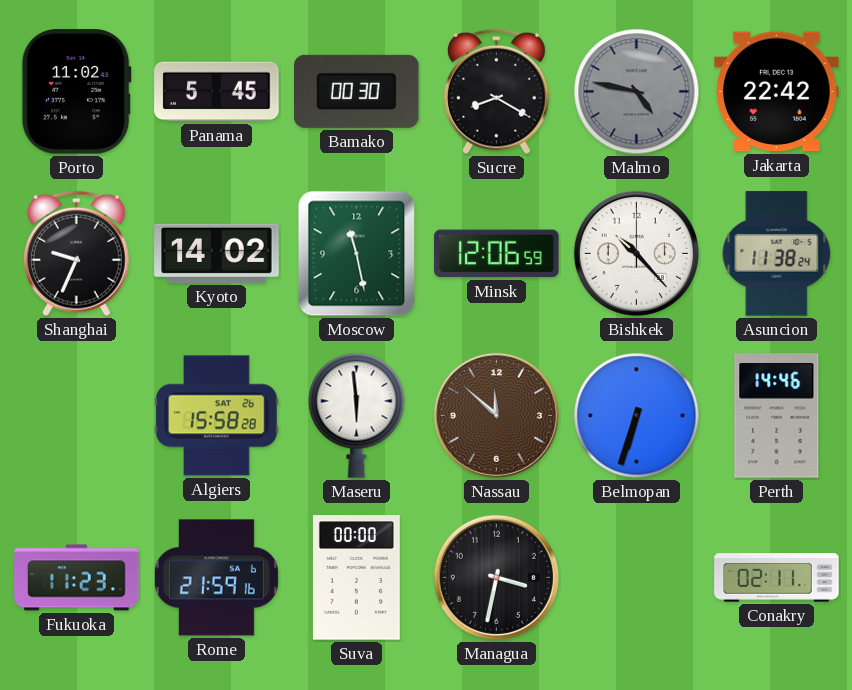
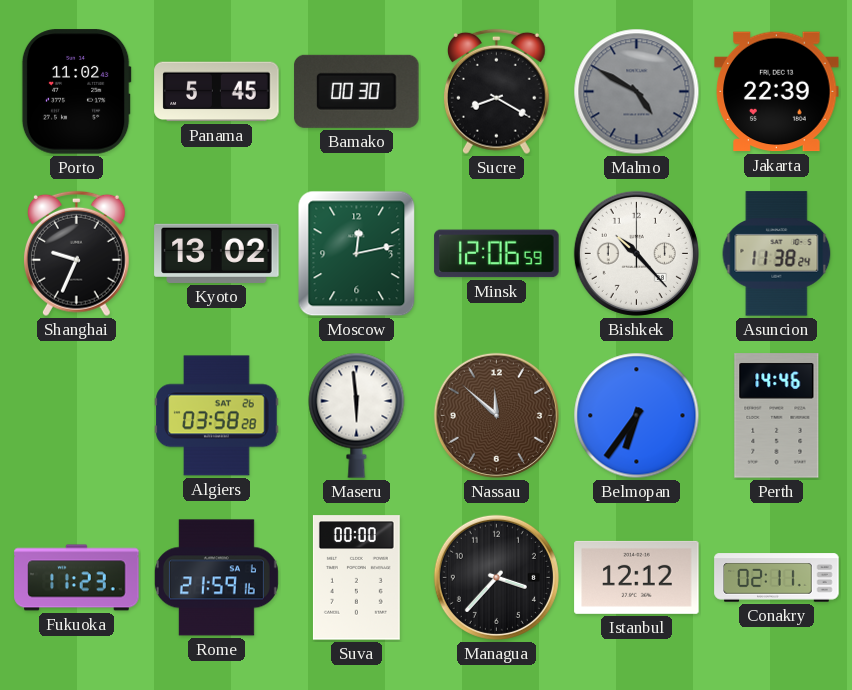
Malmo: 4:47 -> 4:50
Jakarta: 22:42 -> 22:39
Kyoto: 14:02 -> 13:02
Moscow: 11:28 -> 12:13
Algiers: 15:58 -> 03:58
Belmopan: 6:33 -> 6:36
Managua: 3:32 -> 3:37
Istanbul: none -> 12:12
